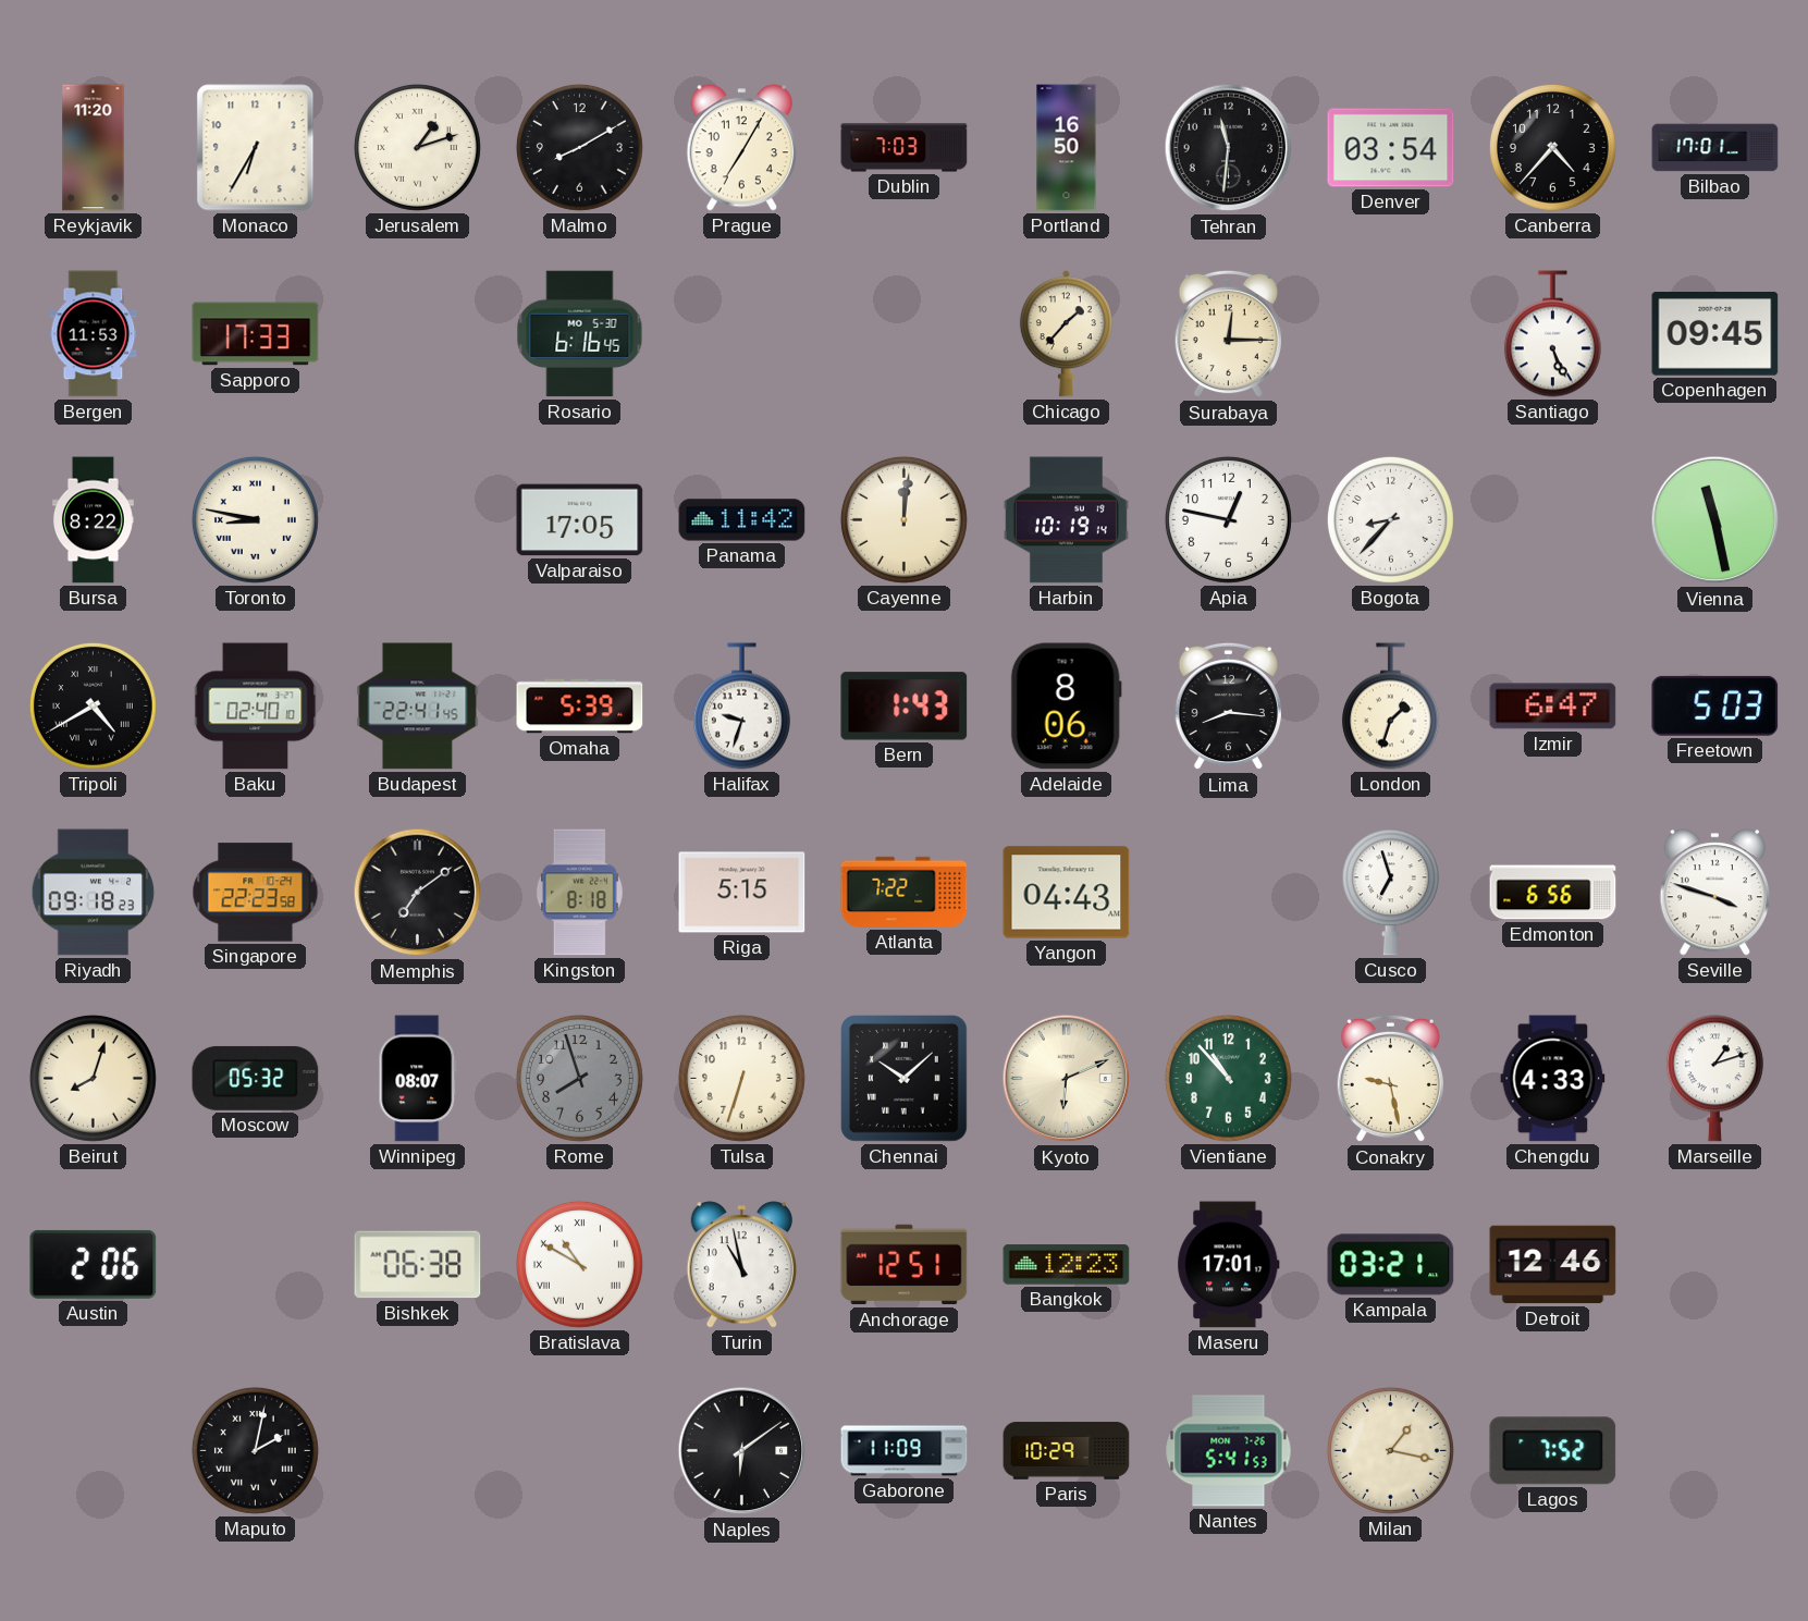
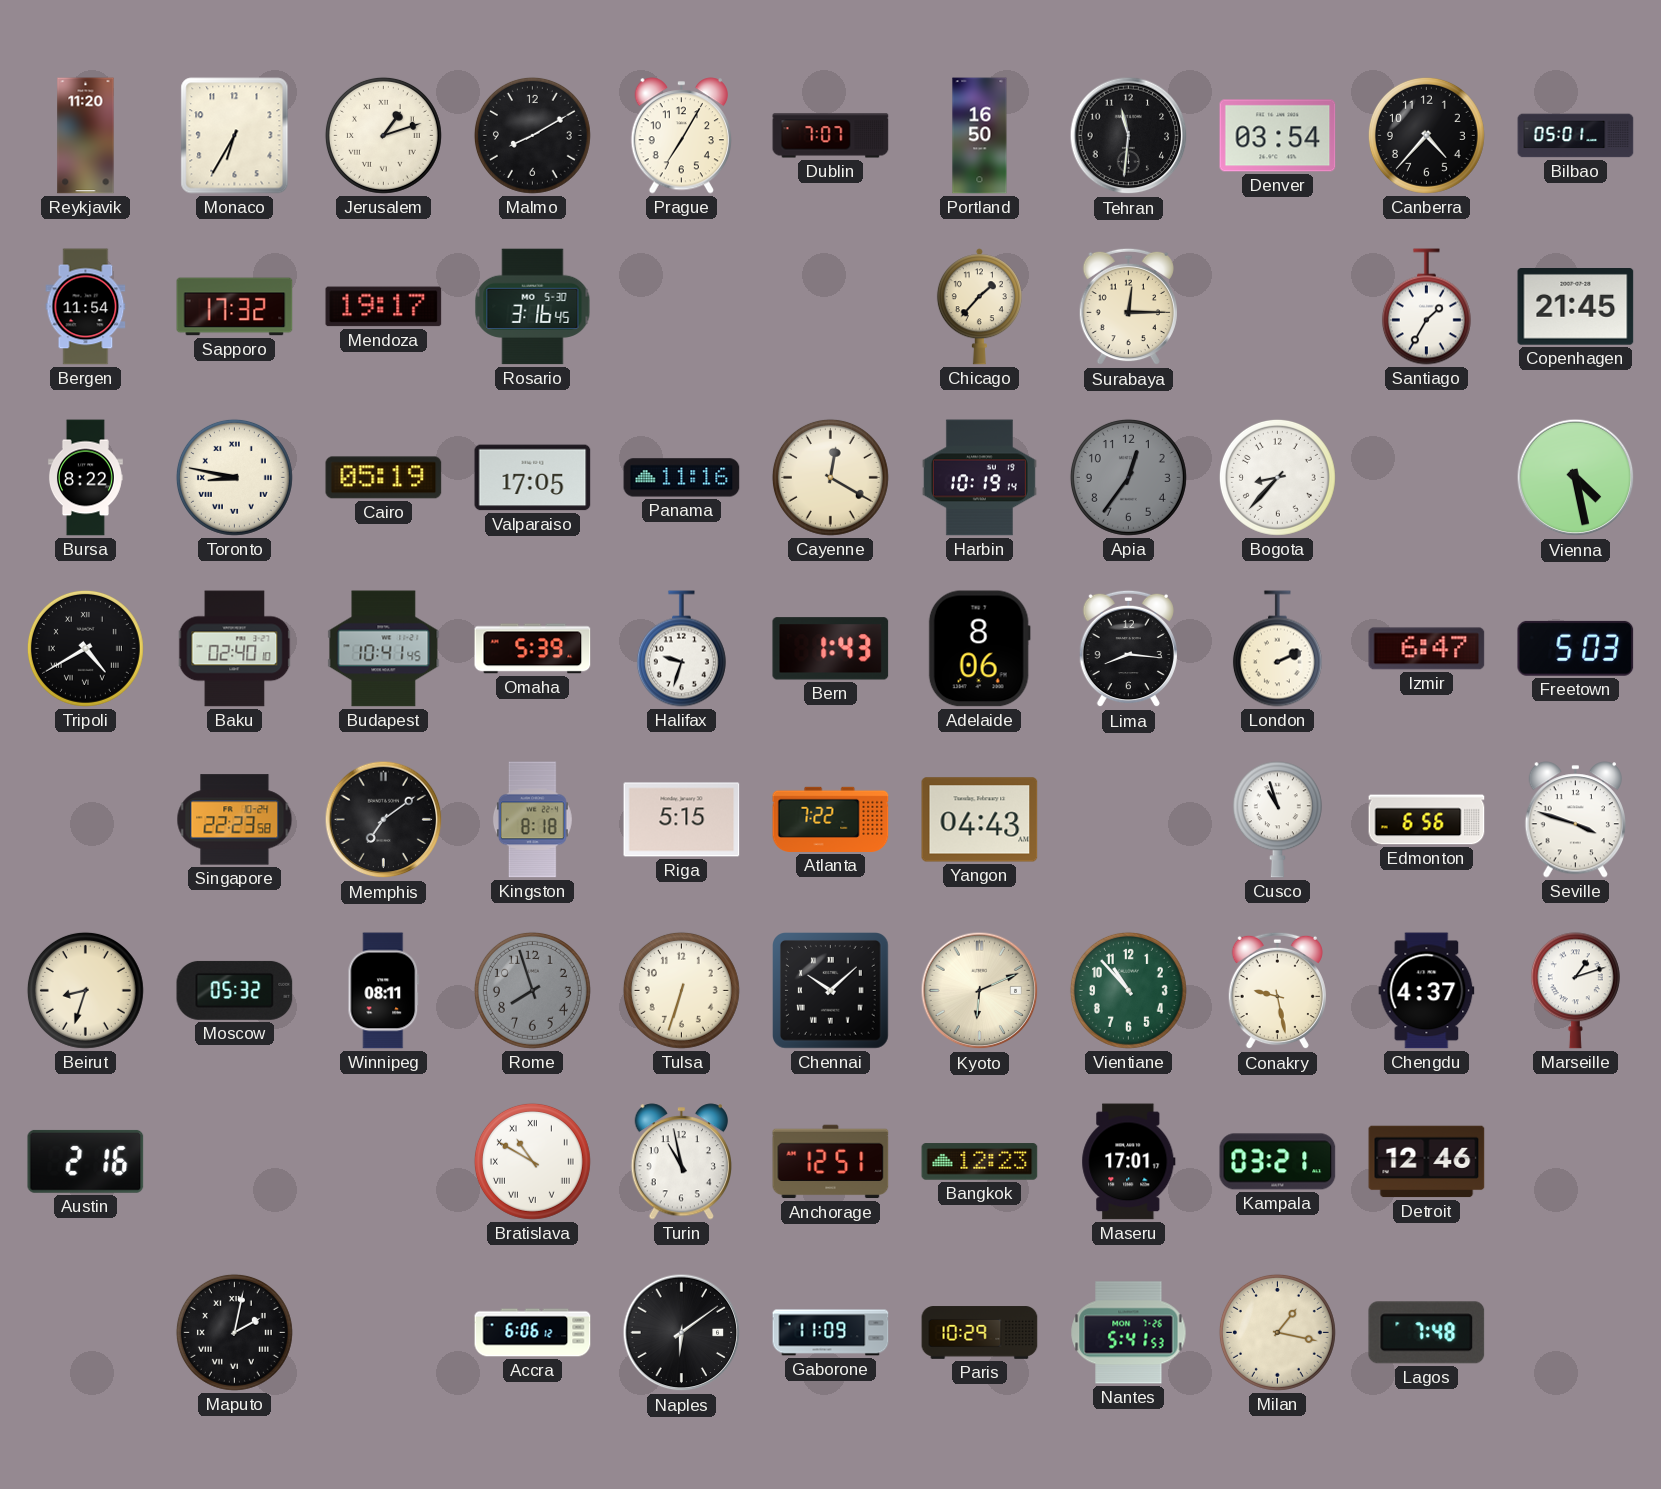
Dublin: 7:03 -> 7:07
Bilbao: 17:01 -> 05:01
Bergen: 11:53 -> 11:54
Sapporo: 17:33 -> 17:32
Mendoza: none -> 19:17
Rosario: 6:16 -> 3:16
Santiago: 5:26 -> 1:35
Copenhagen: 09:45 -> 21:45
Cairo: none -> 05:19
Panama: 11:42 -> 11:16
Cayenne: 12:01 -> 12:20
Apia: 12:47 -> 12:36
Apia dial: white -> grey
Vienna: 11:28 -> 4:28
Budapest: 22:41 -> 10:41
London: 1:33 -> 2:11
Riyadh: 09:18 -> none
Cusco: 6:57 -> 10:57
Beirut: 8:03 -> 8:33
Winnipeg: 08:07 -> 08:11
Chengdu: 4:33 -> 4:37
Austin: 2:06 -> 2:16
Bishkek: 06:38 -> none
Accra: none -> 6:06
Lagos: 7:52 -> 7:48
